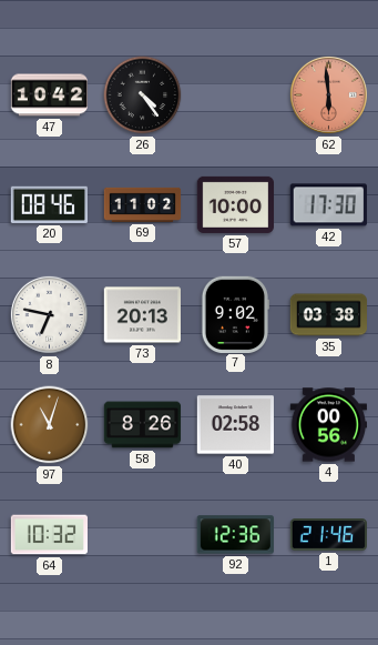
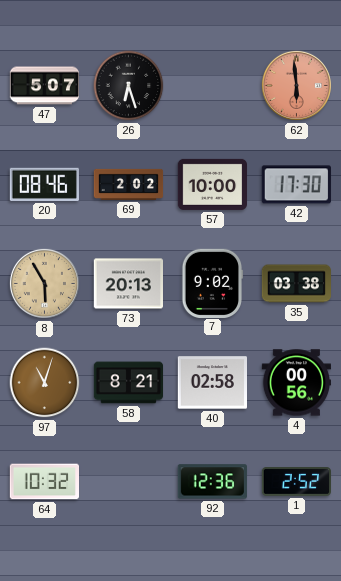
47: 10:42 -> 5:07
26: 4:24 -> 6:27
69: 11:02 -> 2:02
8: 6:47 -> 5:55
8 dial: white -> champagne
58: 8:26 -> 8:21
1: 21:46 -> 2:52
